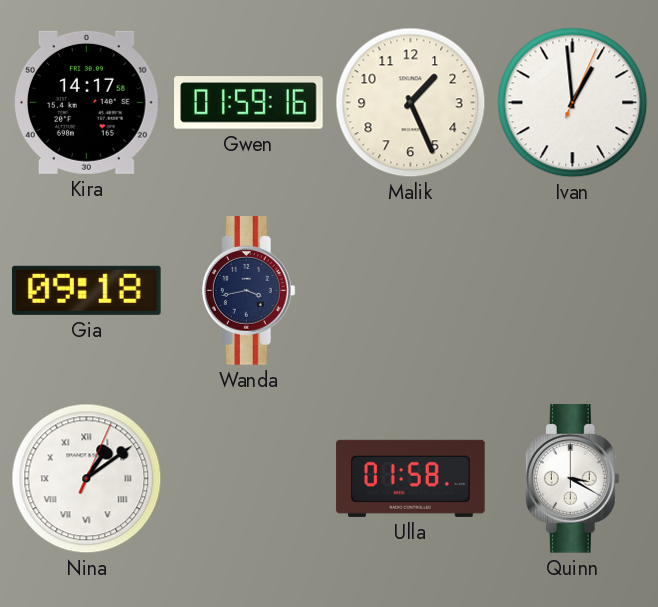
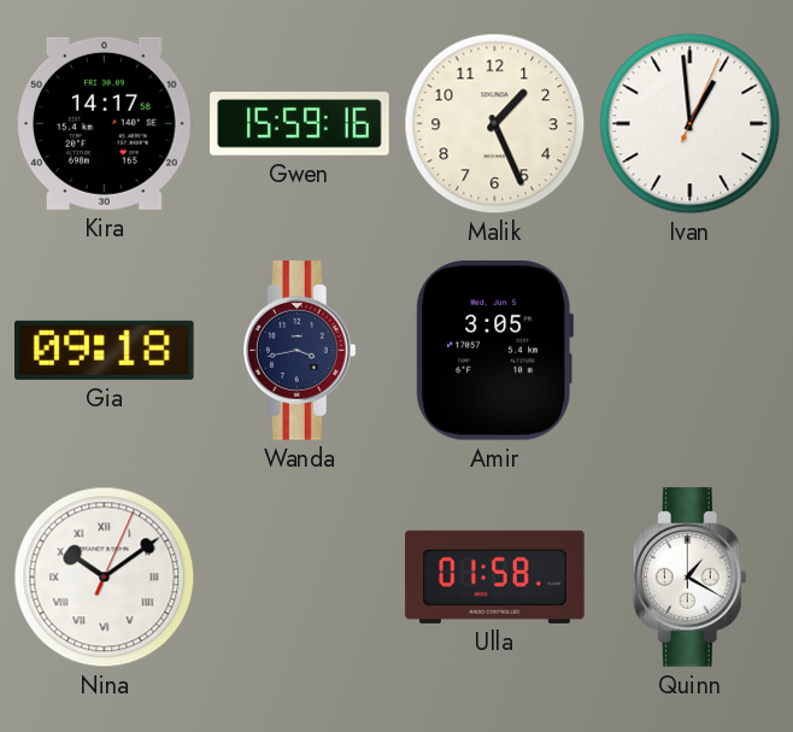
Gwen: 01:59 -> 15:59
Amir: none -> 3:05
Nina: 1:09 -> 10:09
Quinn: 3:20 -> 1:20
